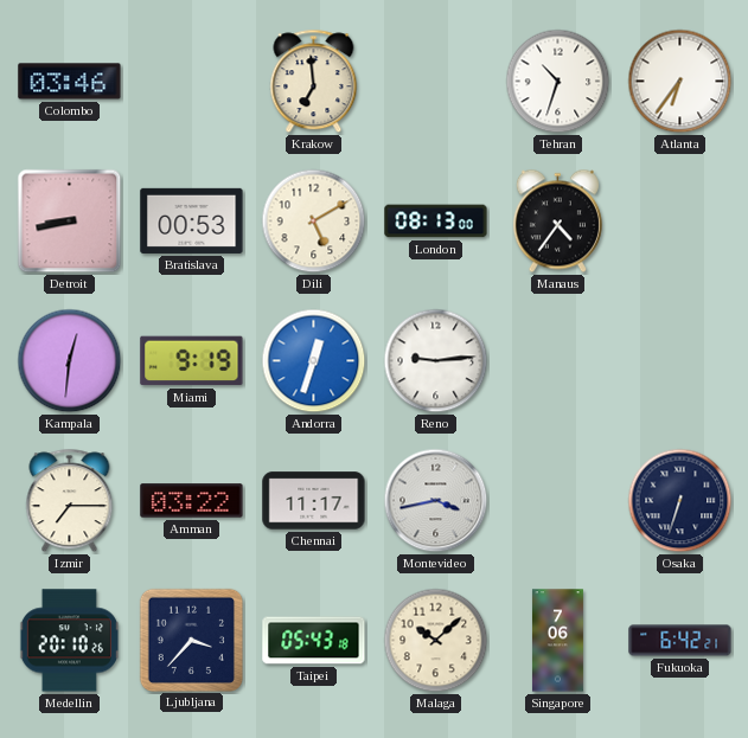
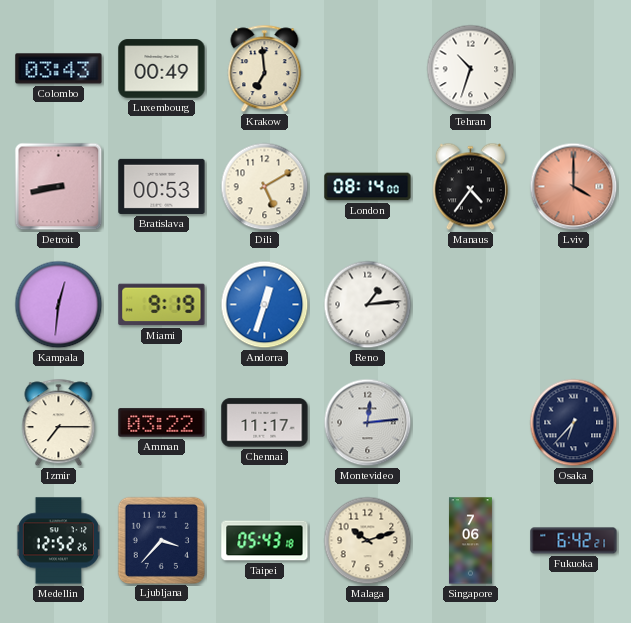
Colombo: 03:46 -> 03:43
Luxembourg: none -> 00:49
Atlanta: 6:36 -> none
London: 08:13 -> 08:14
Lviv: none -> 4:00
Reno: 9:14 -> 1:14
Montevideo: 3:43 -> 12:14
Osaka: 6:33 -> 6:37
Medellin: 20:10 -> 12:52
Malaga: 10:08 -> 10:12
